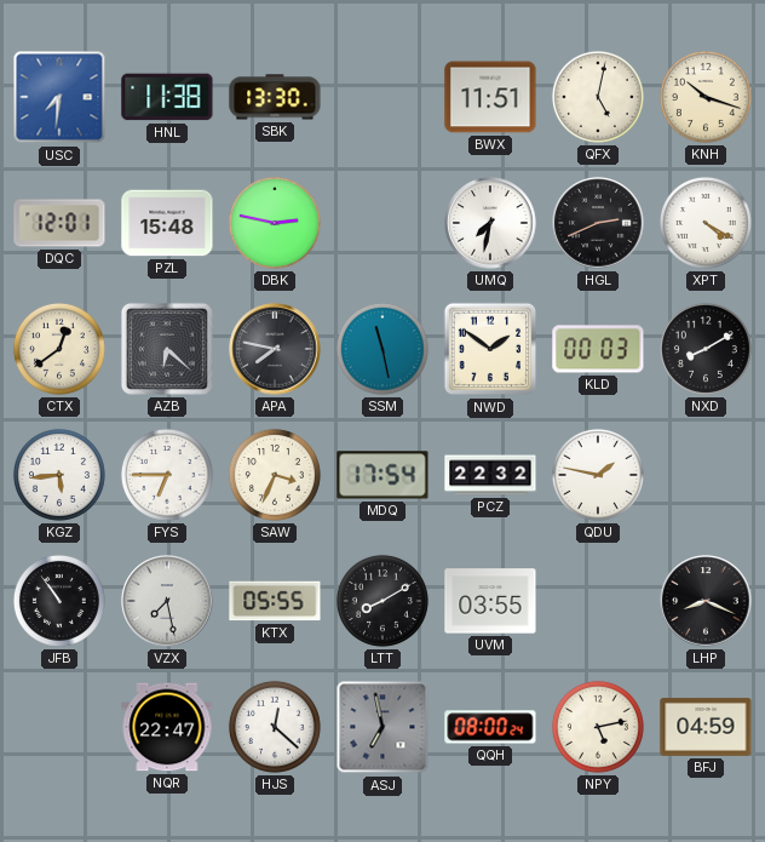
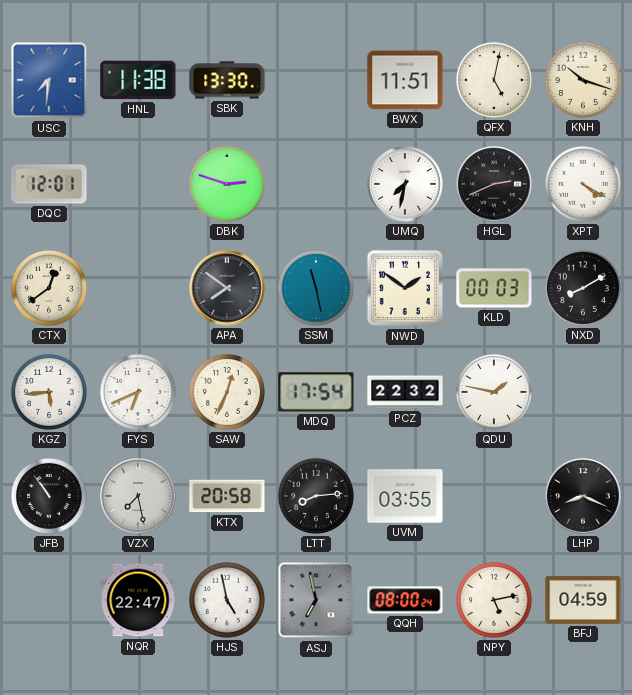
PZL: 15:48 -> none
DBK: 2:47 -> 2:48
AZB: 6:22 -> none
APA: 7:47 -> 7:51
FYS: 6:45 -> 6:41
SAW: 3:34 -> 12:34
KTX: 05:55 -> 20:58
LTT: 8:10 -> 8:14
HJS: 12:22 -> 4:58
